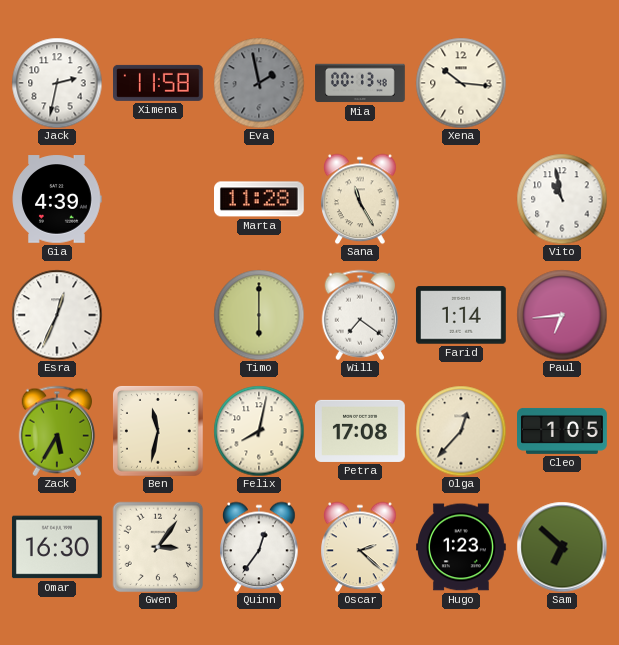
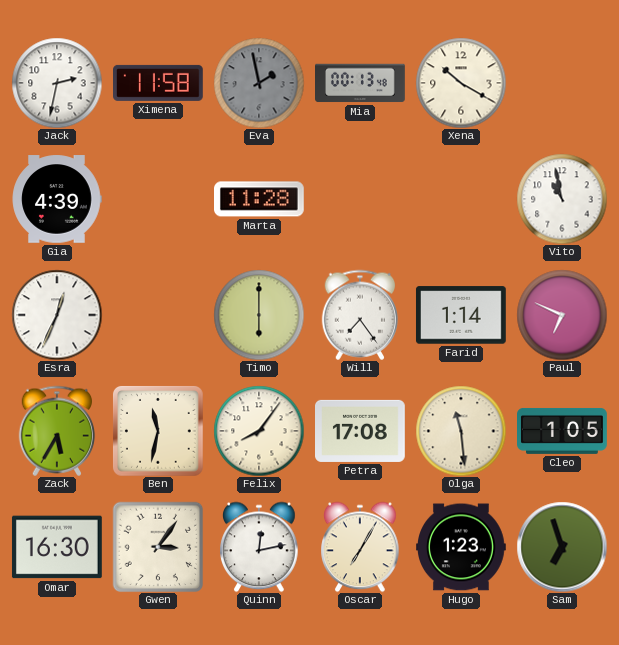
Xena: 10:16 -> 10:20
Sana: 11:25 -> none
Will: 7:21 -> 7:24
Paul: 6:44 -> 6:49
Felix: 8:02 -> 8:06
Olga: 12:37 -> 11:29
Quinn: 12:36 -> 12:13
Oscar: 2:22 -> 7:05
Sam: 6:52 -> 6:57
